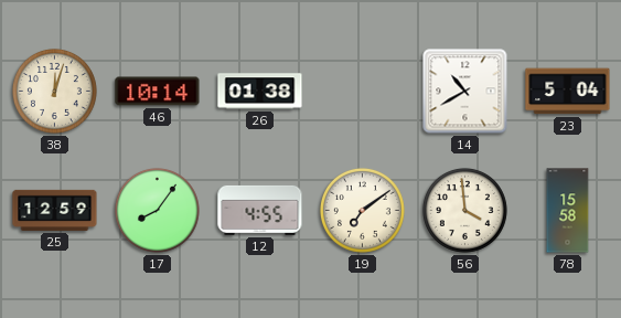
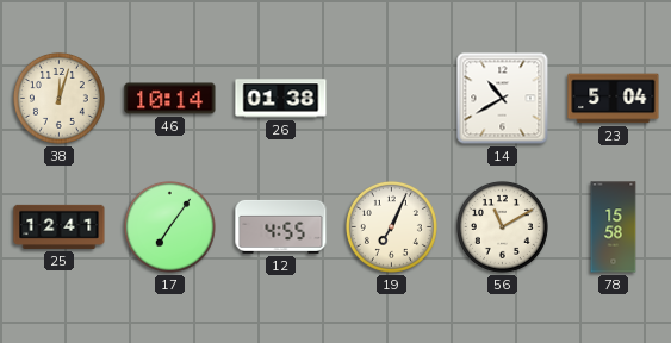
25: 12:59 -> 12:41
17: 8:06 -> 7:06
19: 7:09 -> 7:04
56: 3:59 -> 11:10
